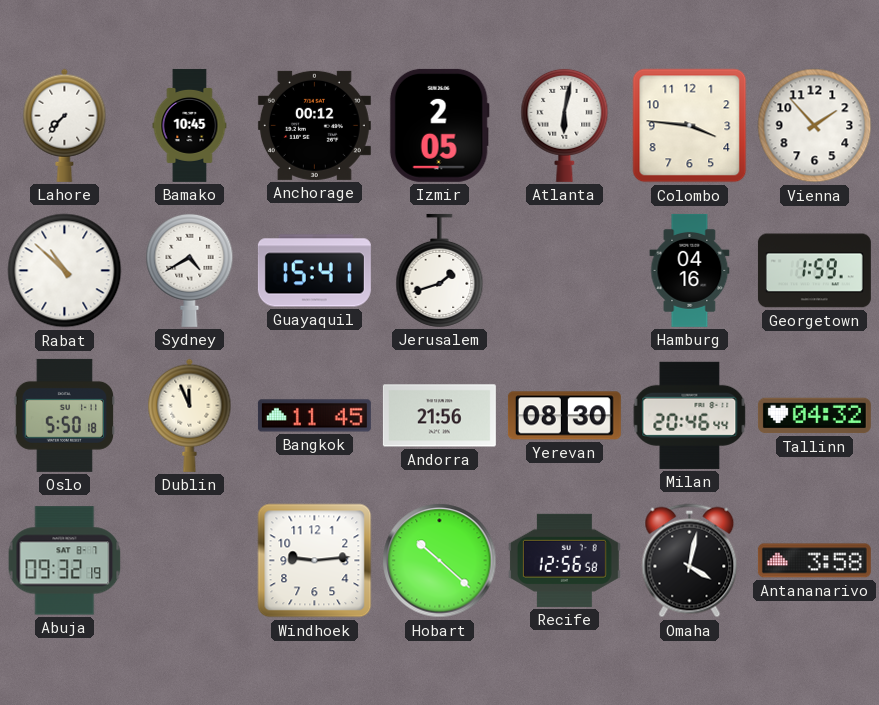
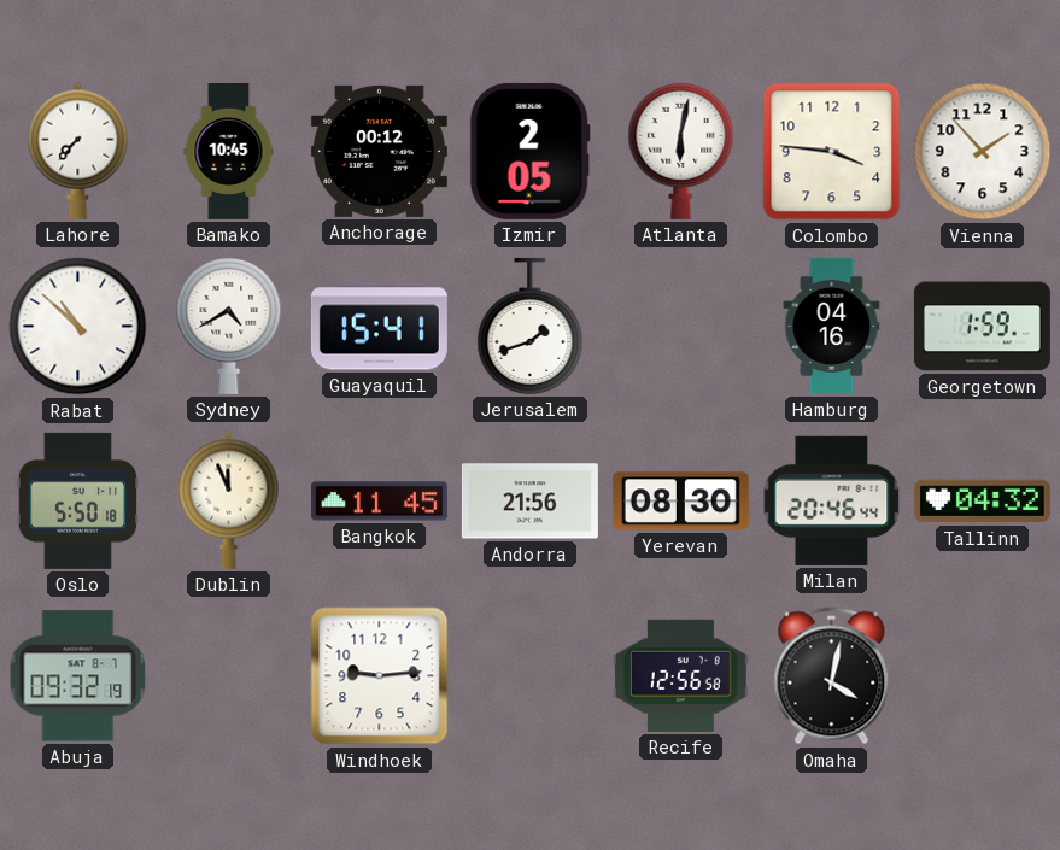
Hobart: 10:22 -> none
Antananarivo: 3:58 -> none
